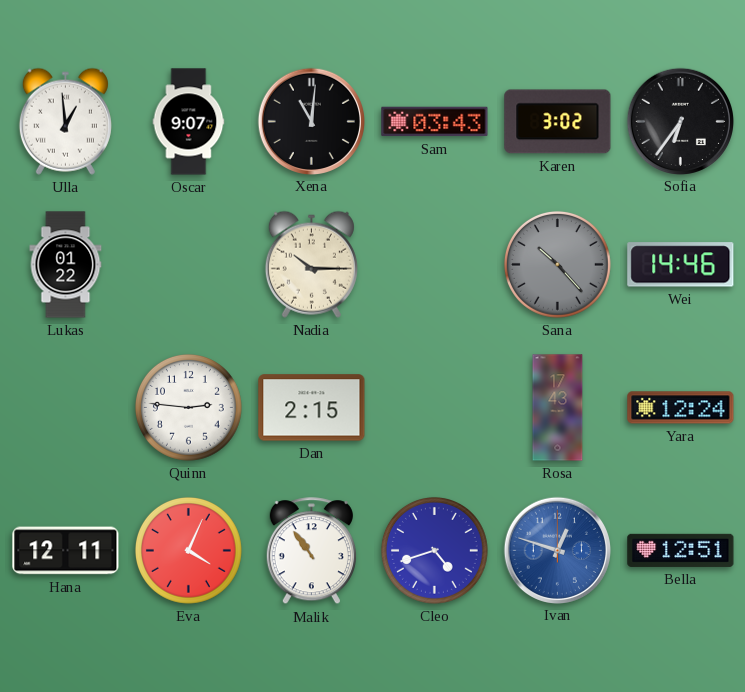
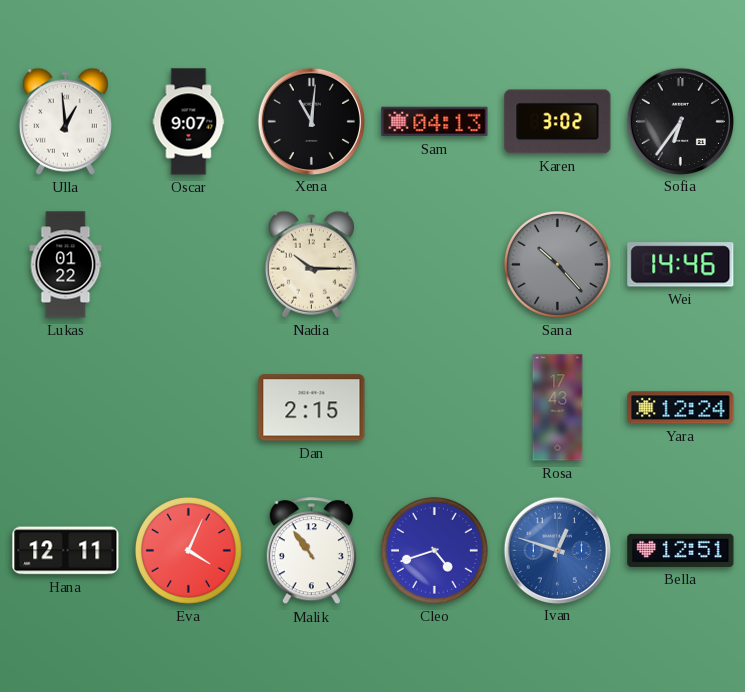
Sam: 03:43 -> 04:13
Quinn: 2:46 -> none
